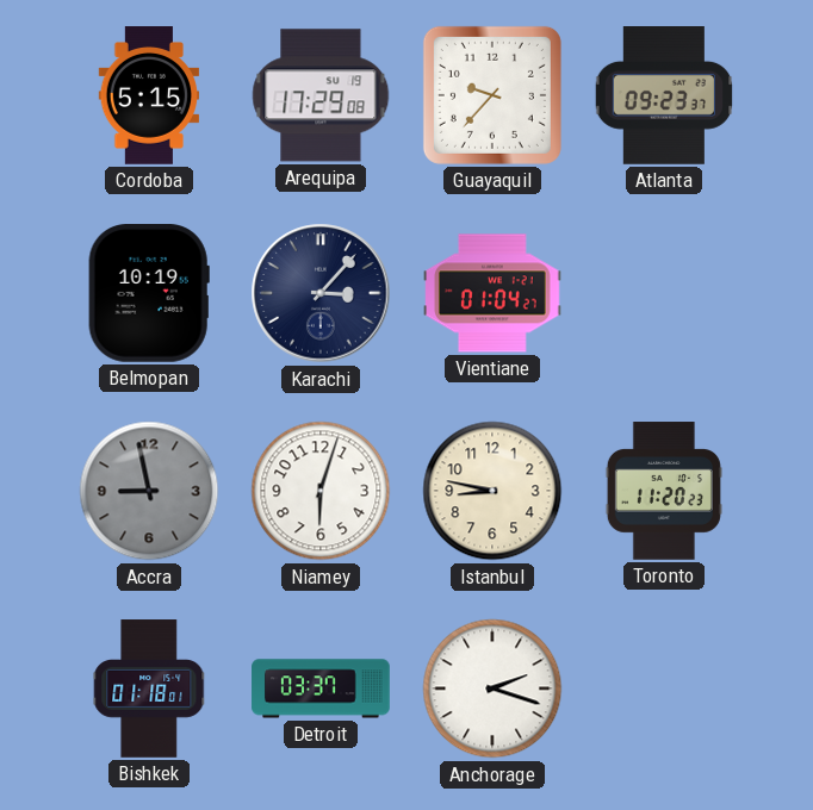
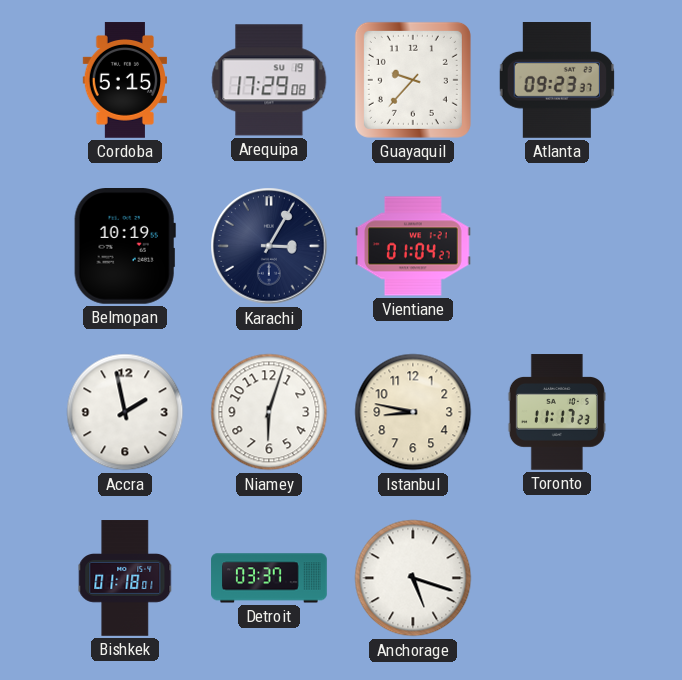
Karachi: 3:07 -> 3:05
Accra: 8:58 -> 1:58
Accra dial: grey -> white
Toronto: 11:20 -> 11:17
Anchorage: 2:18 -> 5:18
